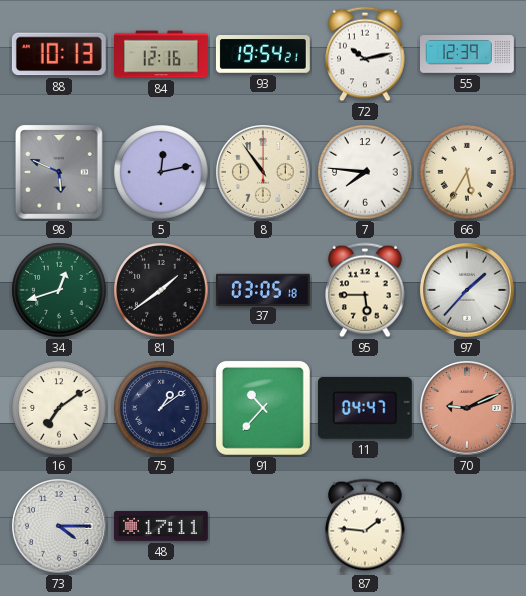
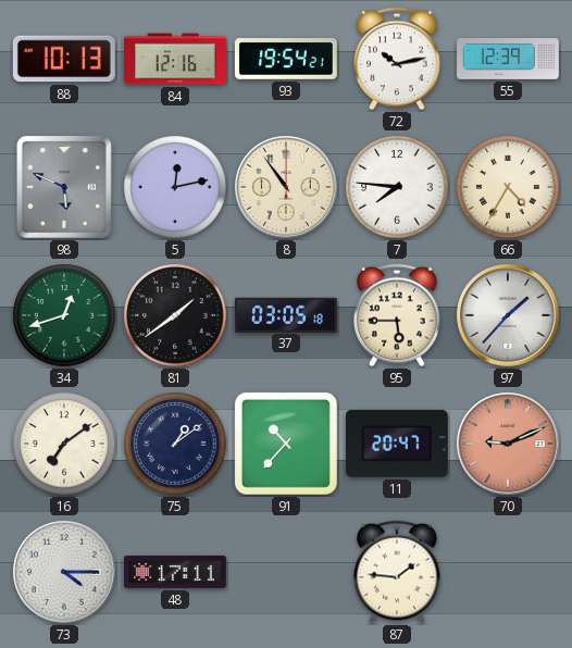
66: 5:35 -> 4:35
11: 04:47 -> 20:47
